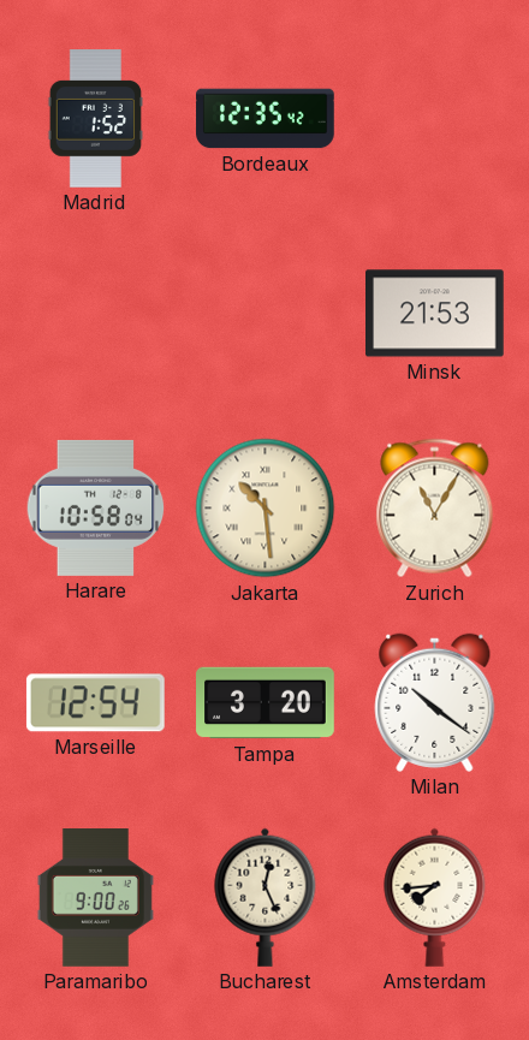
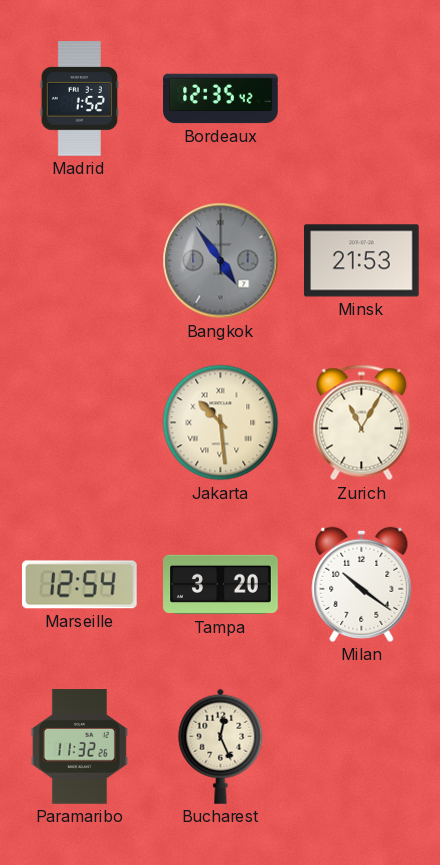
Bangkok: none -> 4:54
Harare: 10:58 -> none
Paramaribo: 9:00 -> 11:32
Amsterdam: 7:44 -> none
